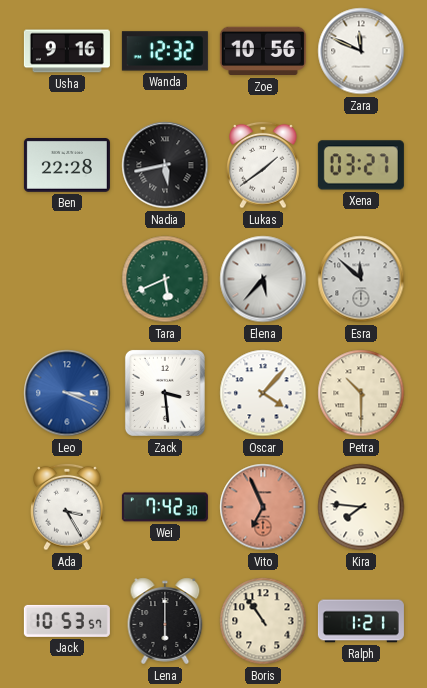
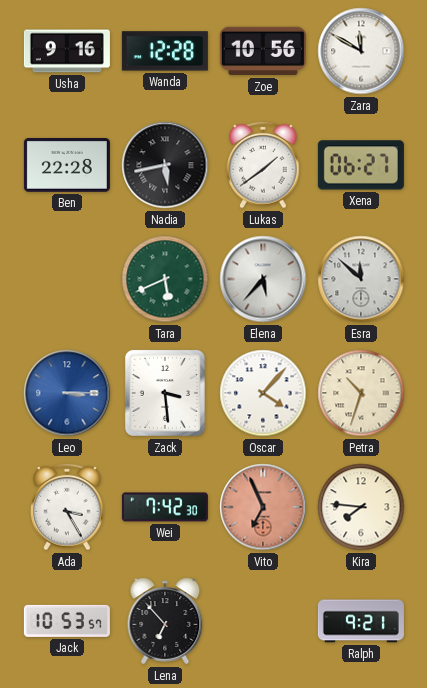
Wanda: 12:32 -> 12:28
Zara: 11:49 -> 11:50
Xena: 03:27 -> 06:27
Leo: 3:19 -> 3:15
Petra: 10:30 -> 10:33
Lena: 6:00 -> 6:53
Boris: 10:54 -> none
Ralph: 1:21 -> 9:21
